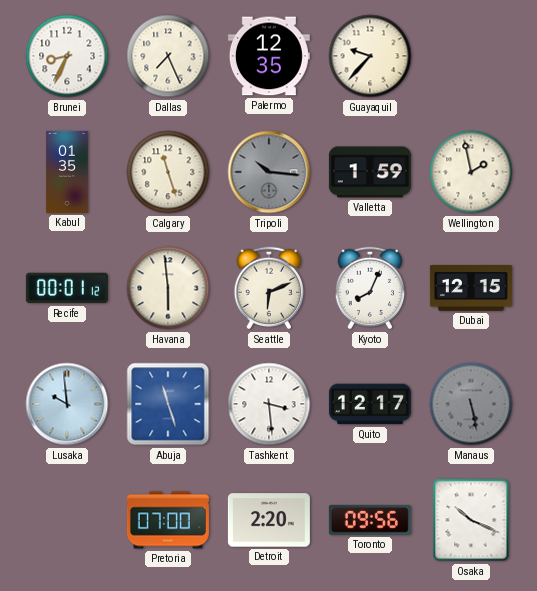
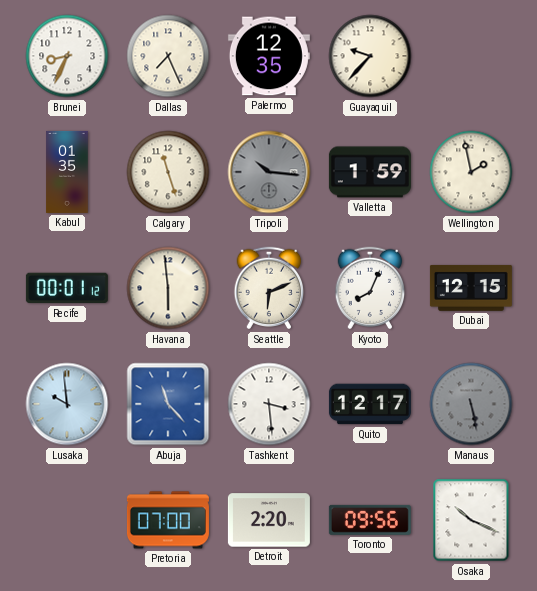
Abuja: 11:27 -> 11:23
